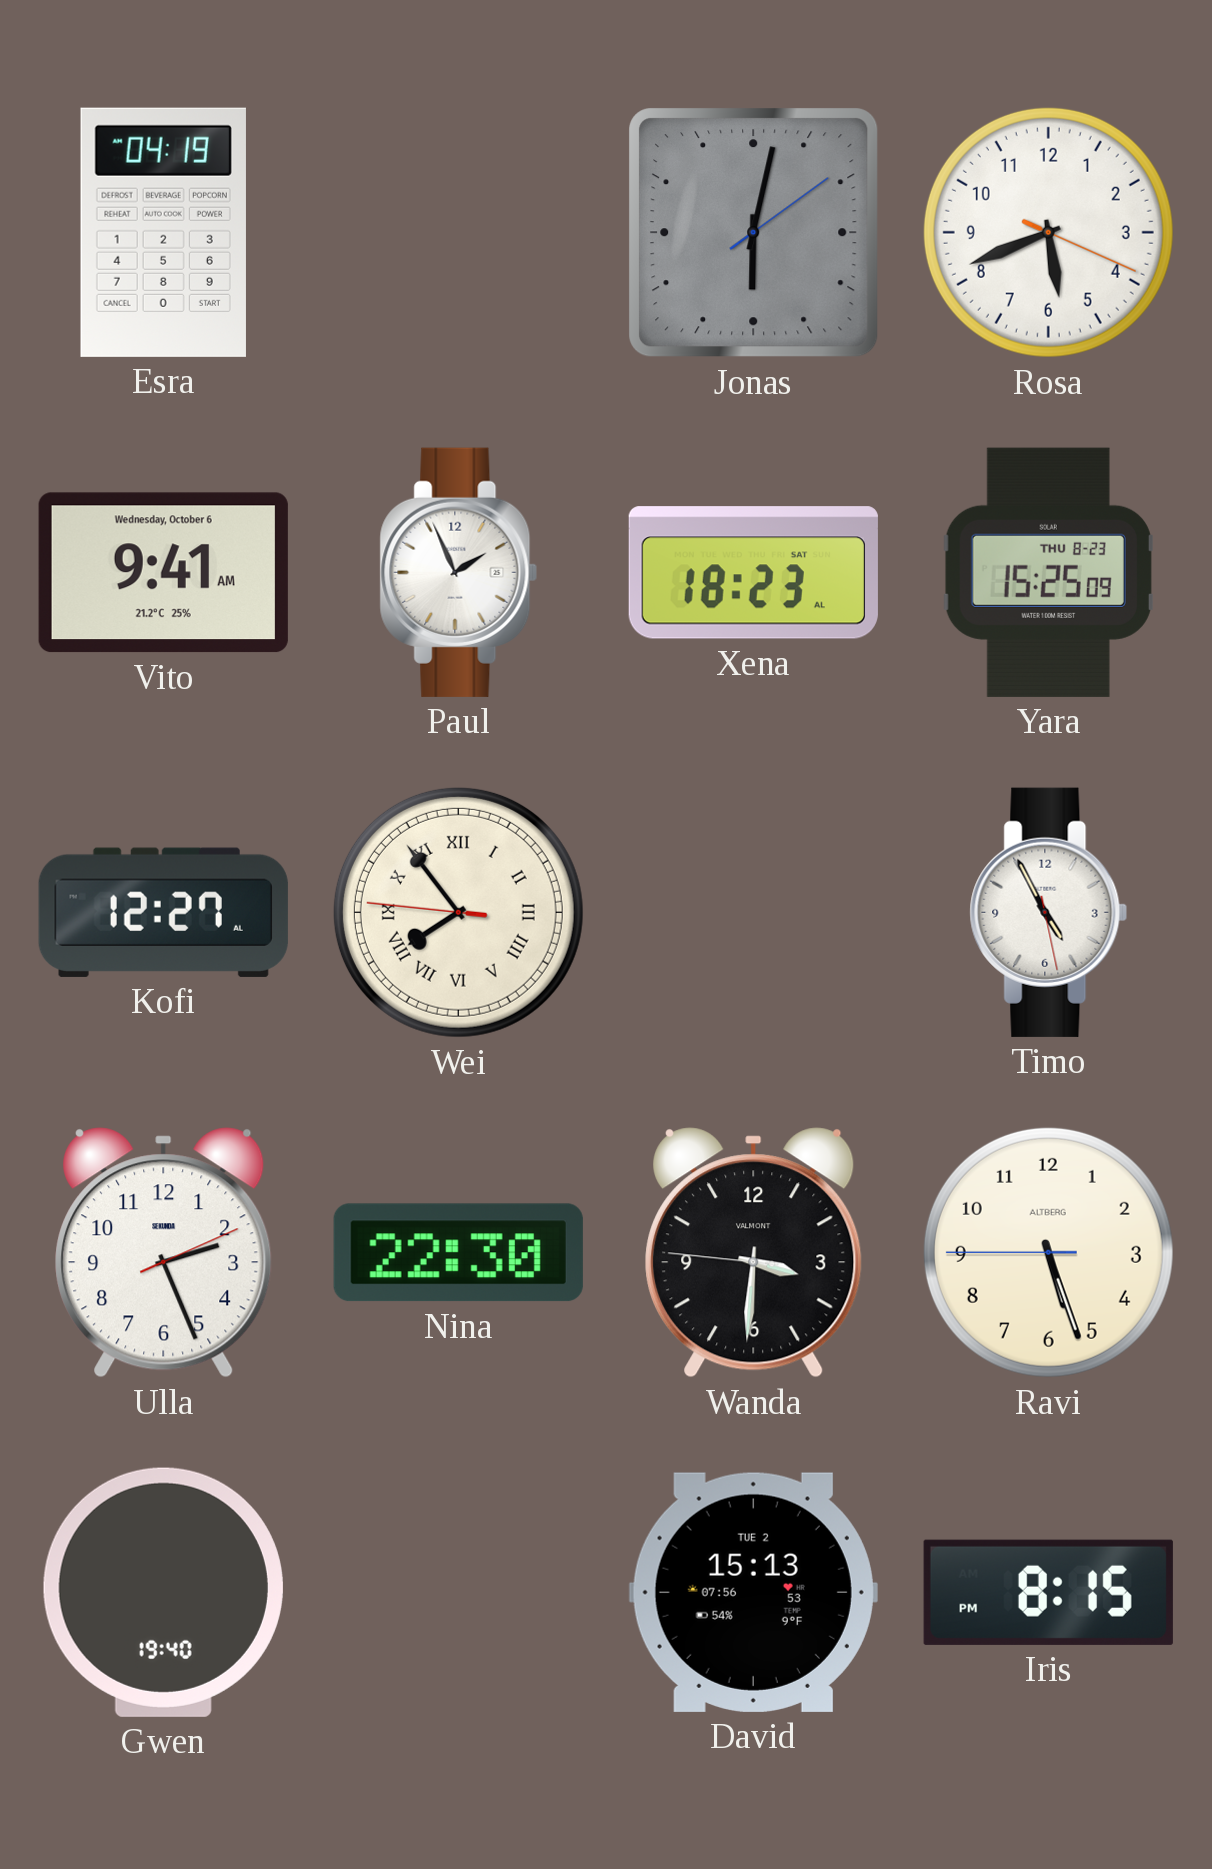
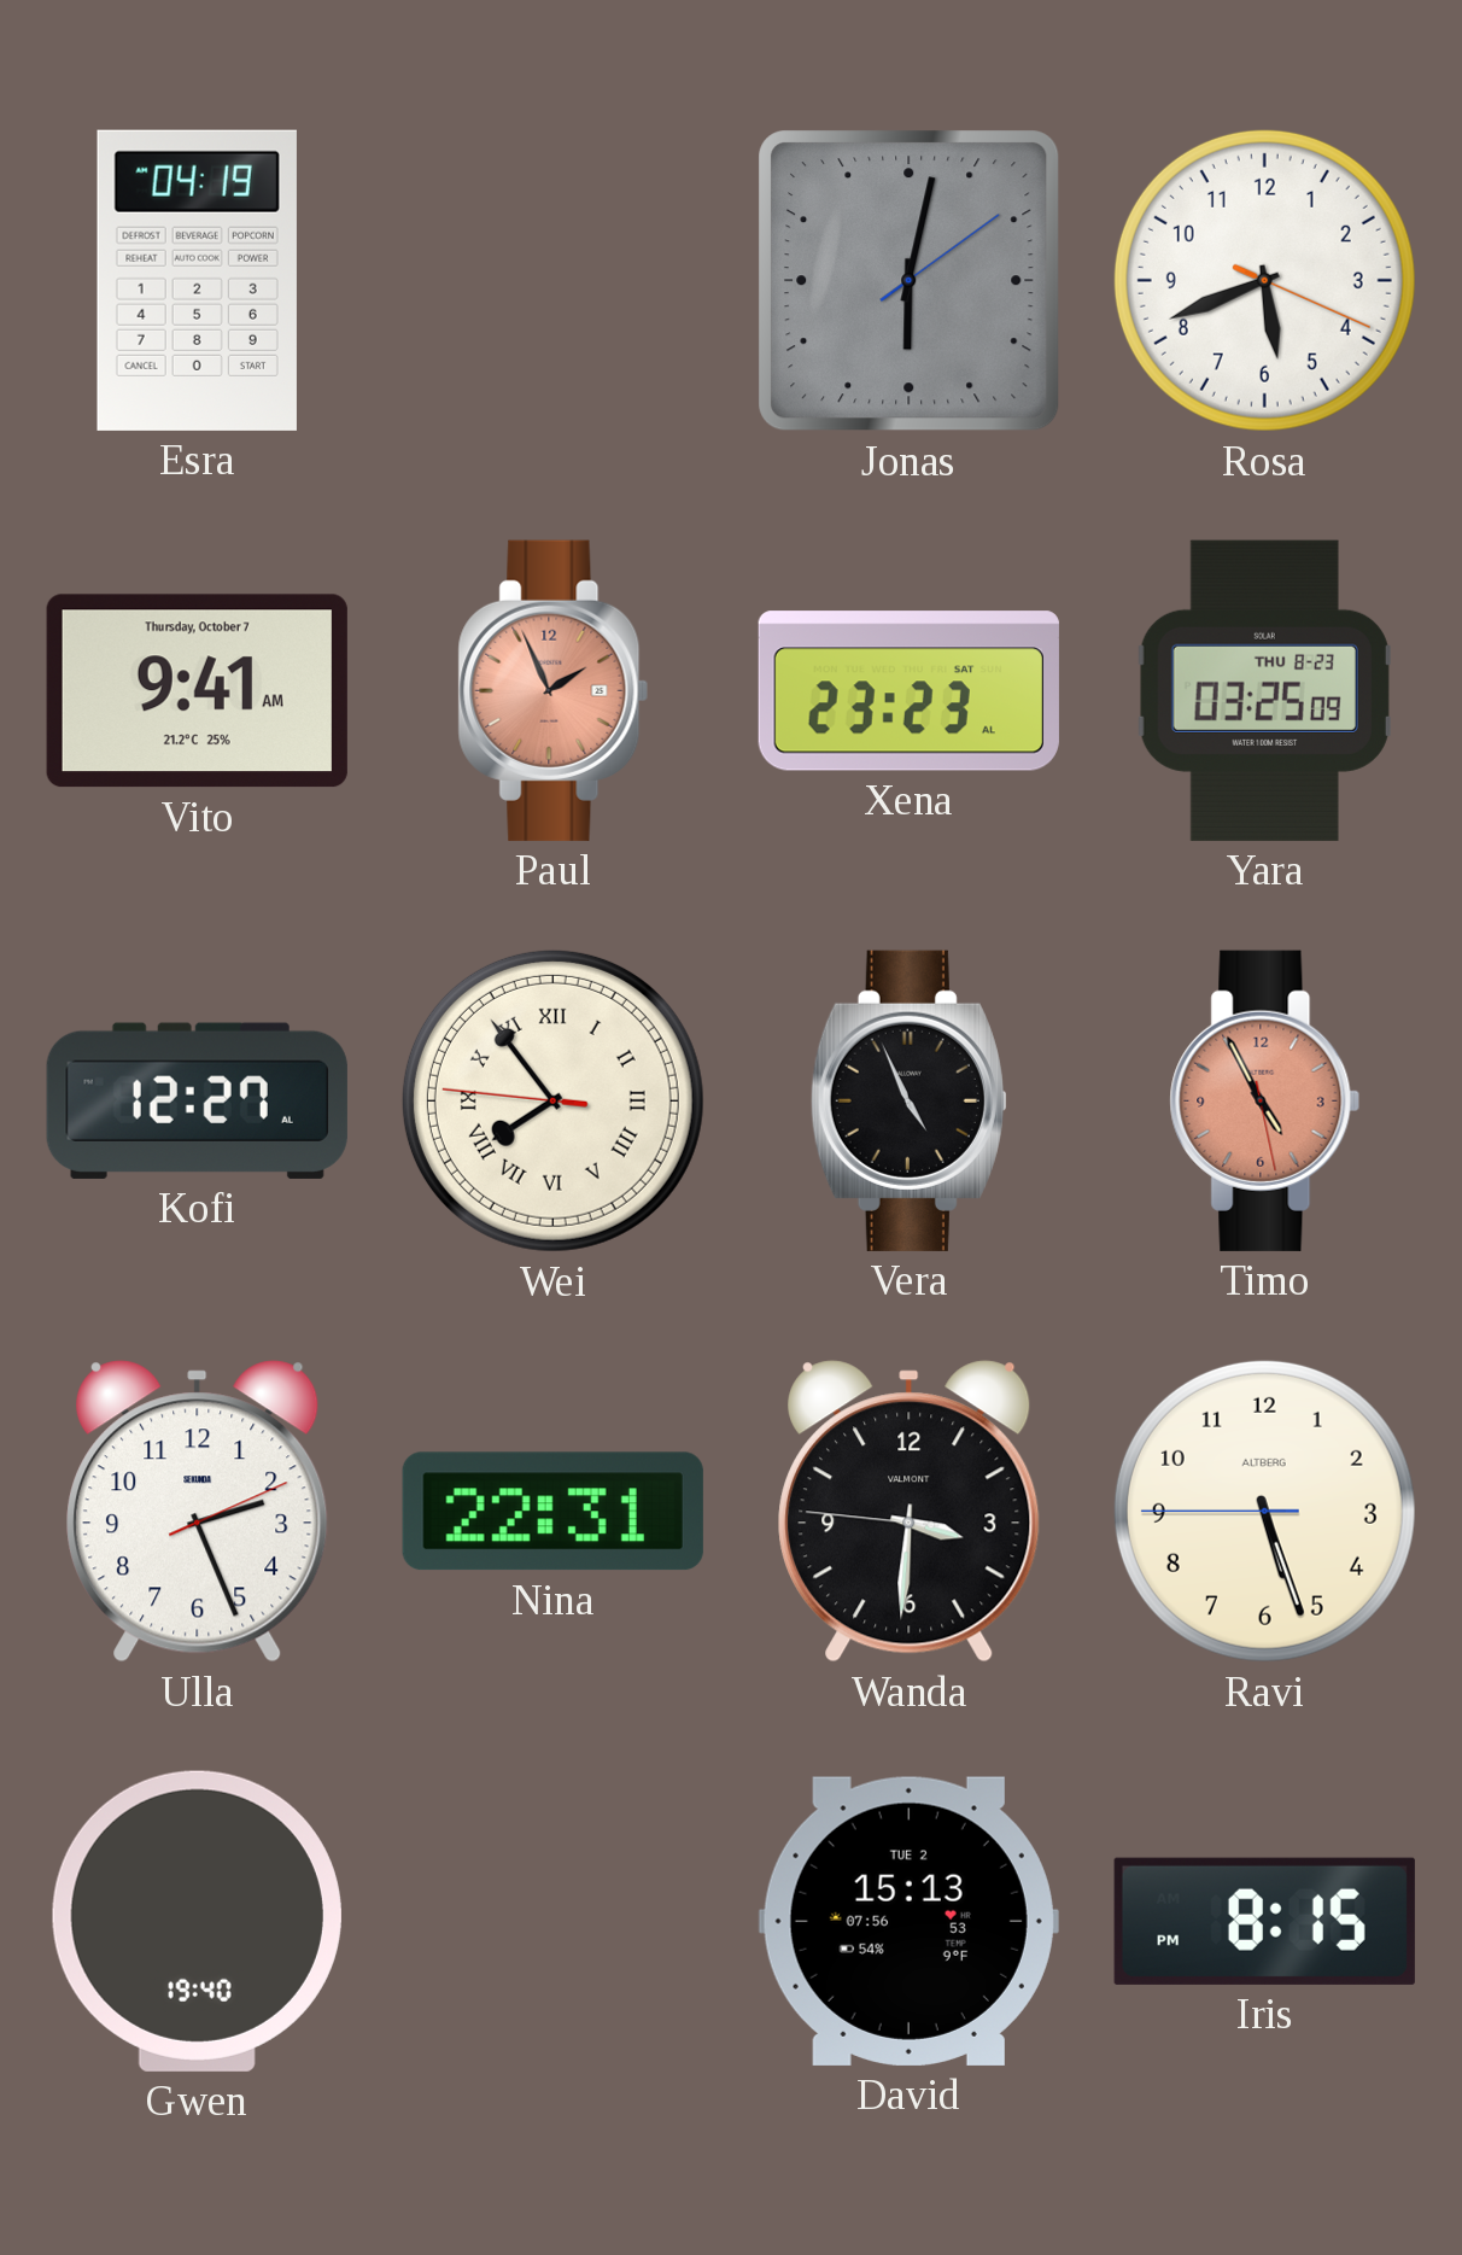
Vito date: Wednesday, October 6 -> Thursday, October 7
Paul dial: white -> salmon
Xena: 18:23 -> 23:23
Yara: 15:25 -> 03:25
Vera: none -> 4:56
Timo dial: white -> salmon
Nina: 22:30 -> 22:31
